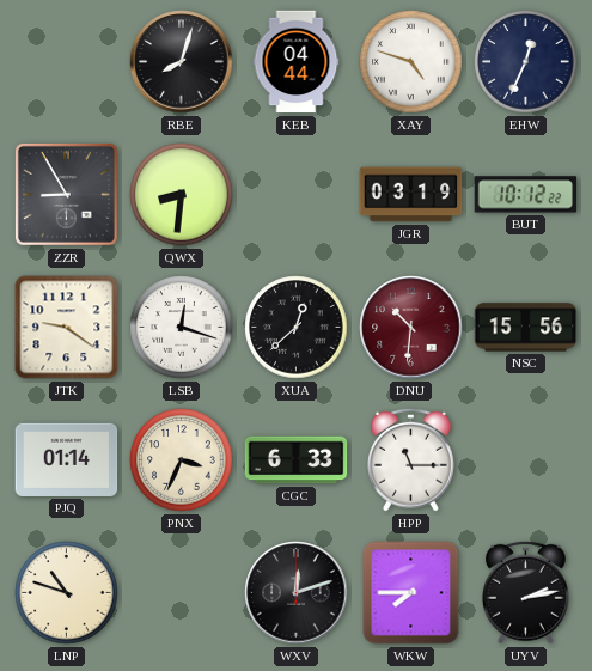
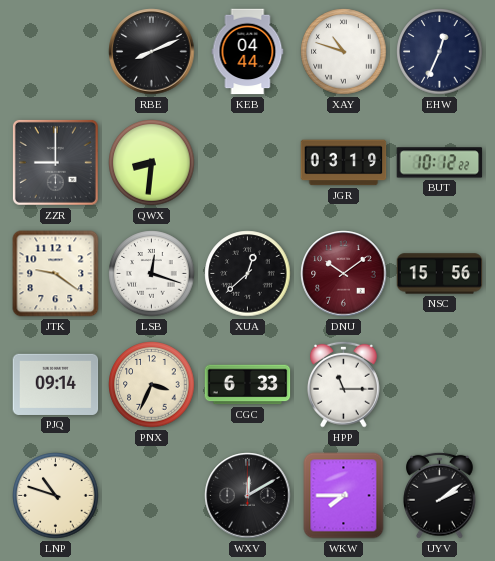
RBE: 8:03 -> 8:11
XAY: 4:48 -> 10:48
ZZR: 8:55 -> 9:00
DNU: 10:31 -> 10:09
PJQ: 01:14 -> 09:14
WXV: 12:12 -> 12:10
UYV: 2:13 -> 2:09
